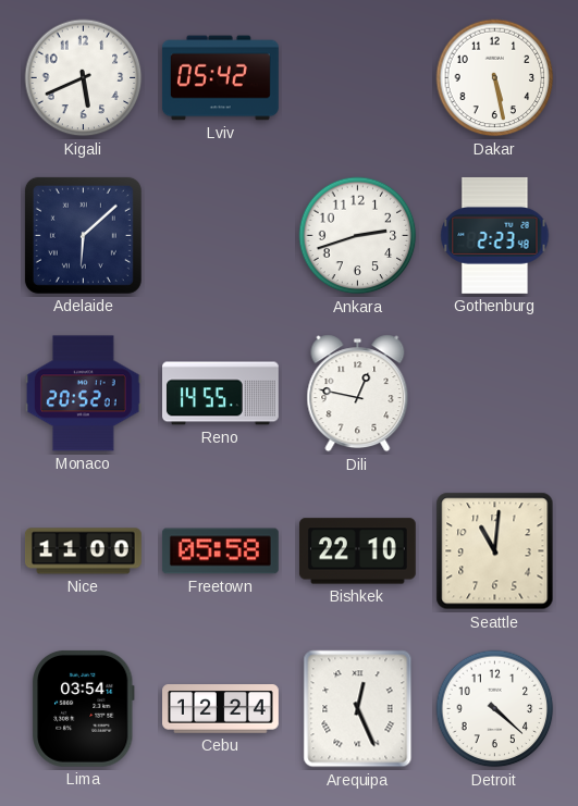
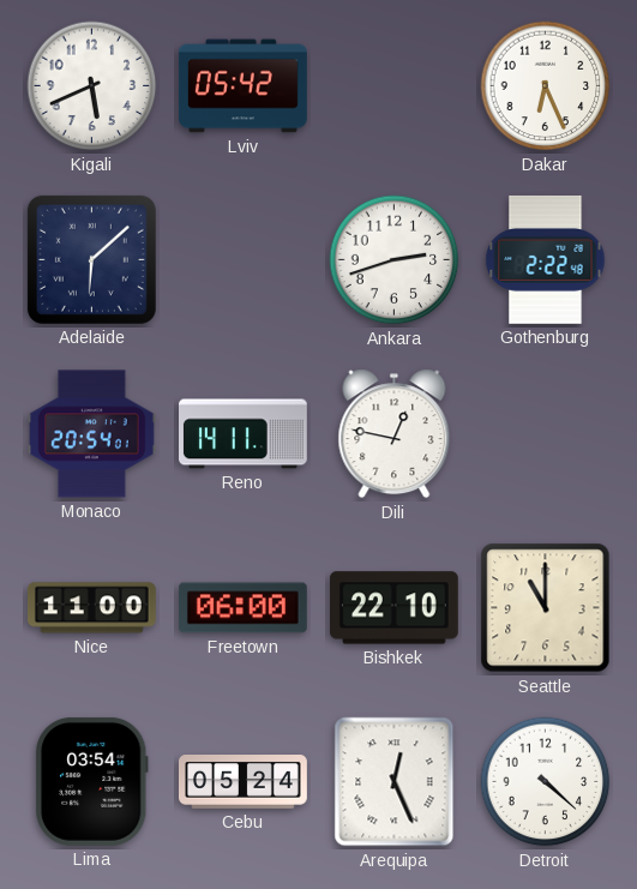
Dakar: 5:28 -> 6:26
Gothenburg: 2:23 -> 2:22
Monaco: 20:52 -> 20:54
Reno: 14:55 -> 14:11
Freetown: 05:58 -> 06:00
Seattle: 11:01 -> 11:00
Cebu: 12:24 -> 05:24
